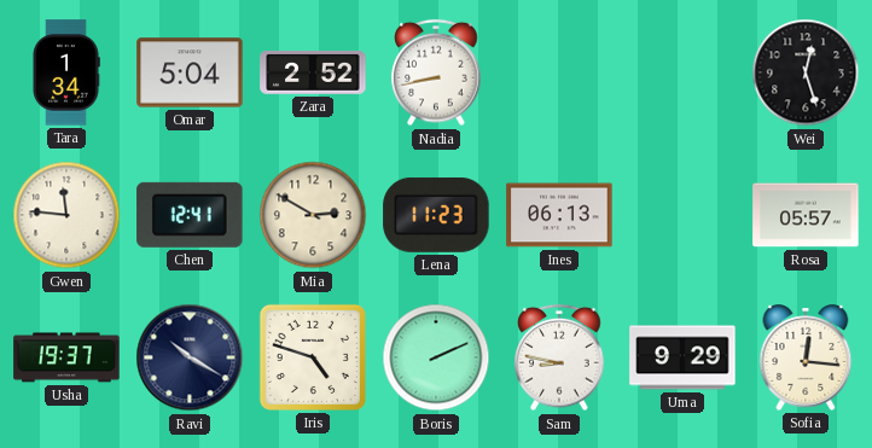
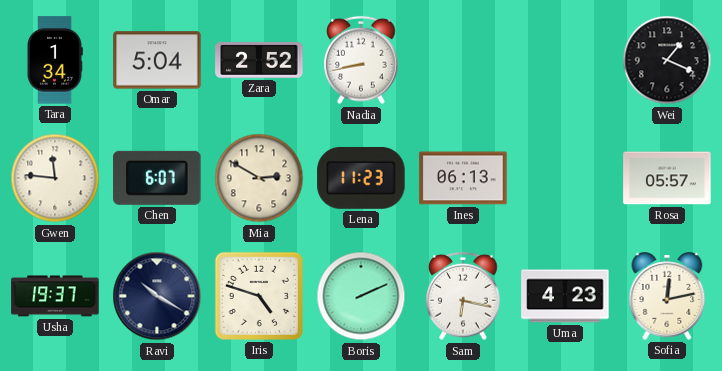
Wei: 12:27 -> 1:19
Chen: 12:41 -> 6:07
Sam: 8:47 -> 6:17
Uma: 9:29 -> 4:23
Sofia: 12:16 -> 12:13
